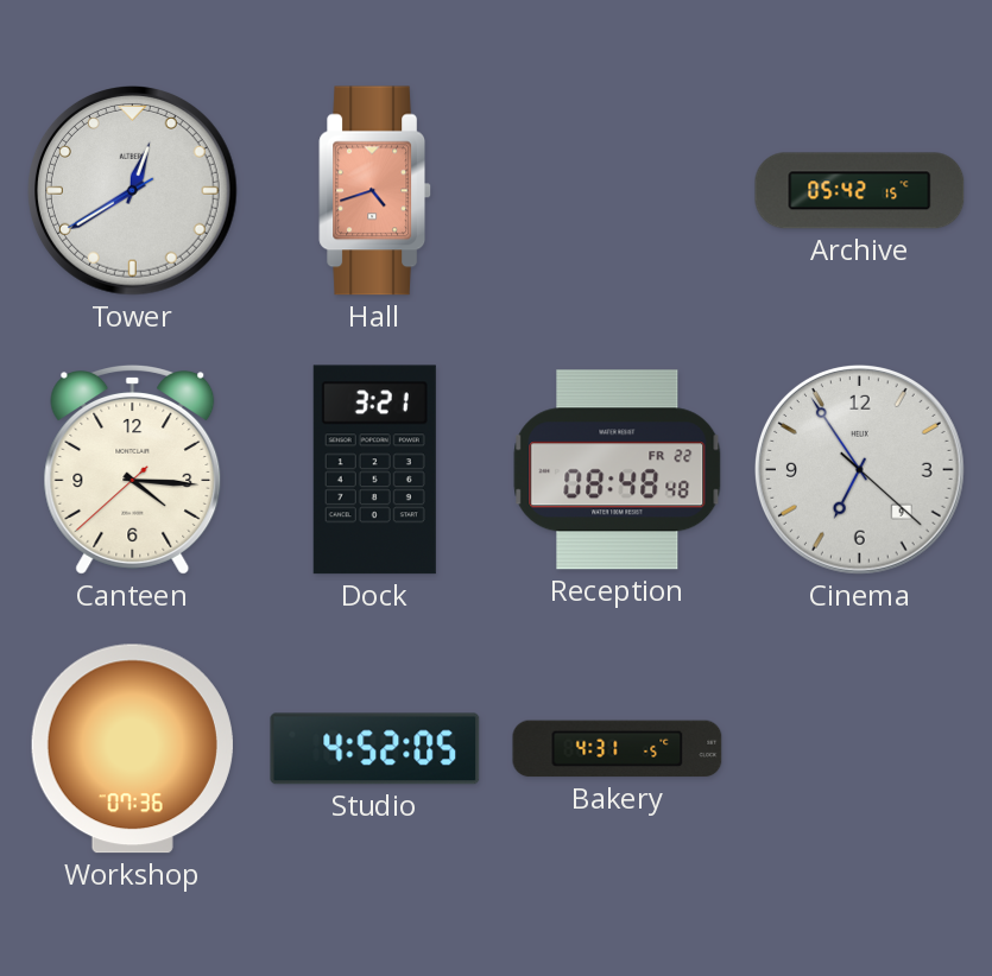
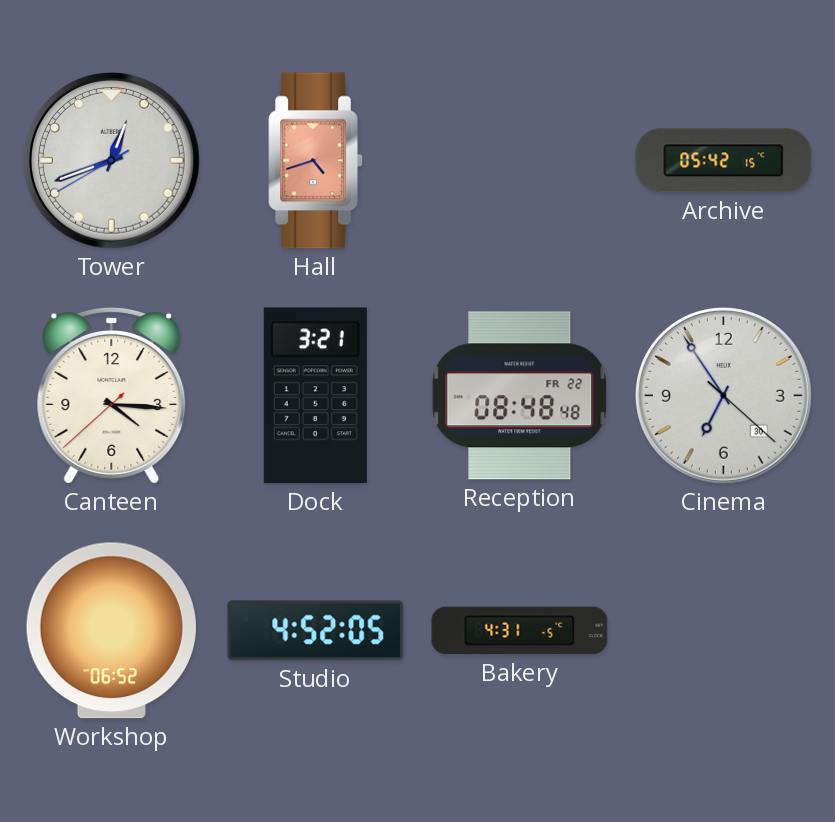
Tower: 12:39 -> 12:41
Cinema date: 9 -> 30
Workshop: 07:36 -> 06:52
